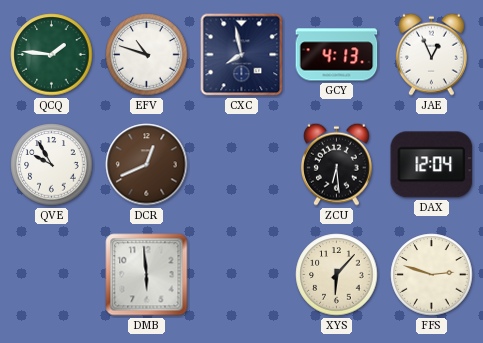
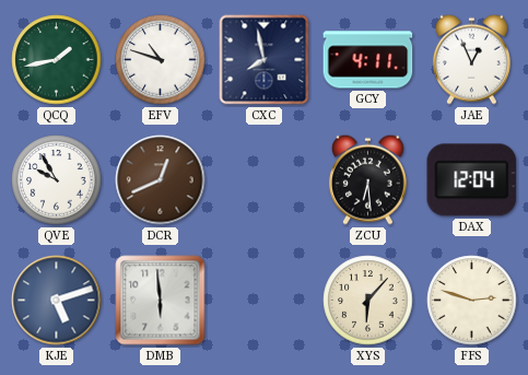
QCQ: 1:46 -> 1:43
GCY: 4:13 -> 4:11
KJE: none -> 5:12
